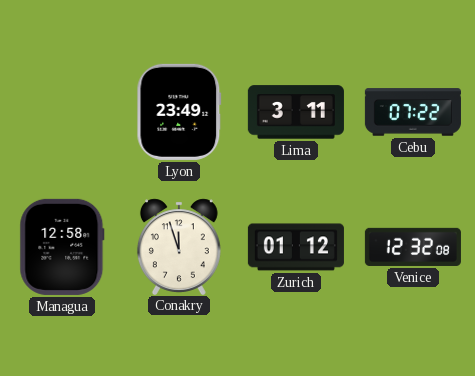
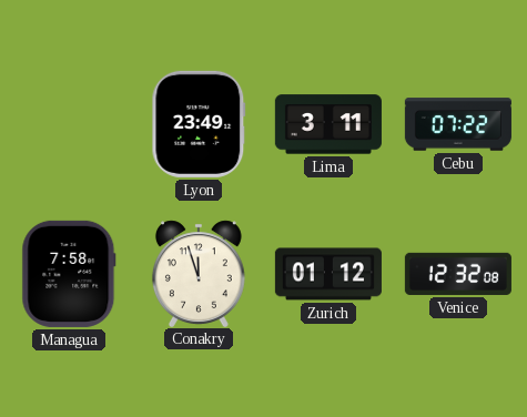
Managua: 12:58 -> 7:58
